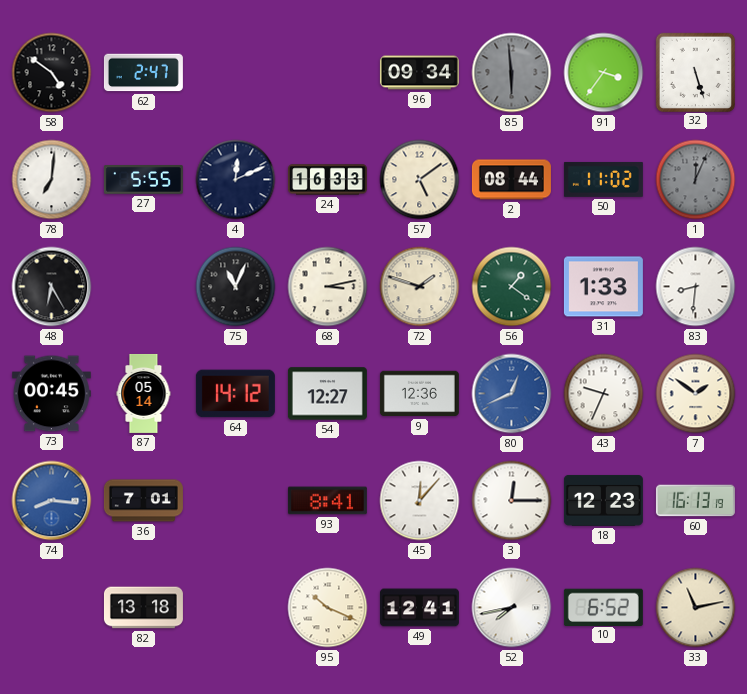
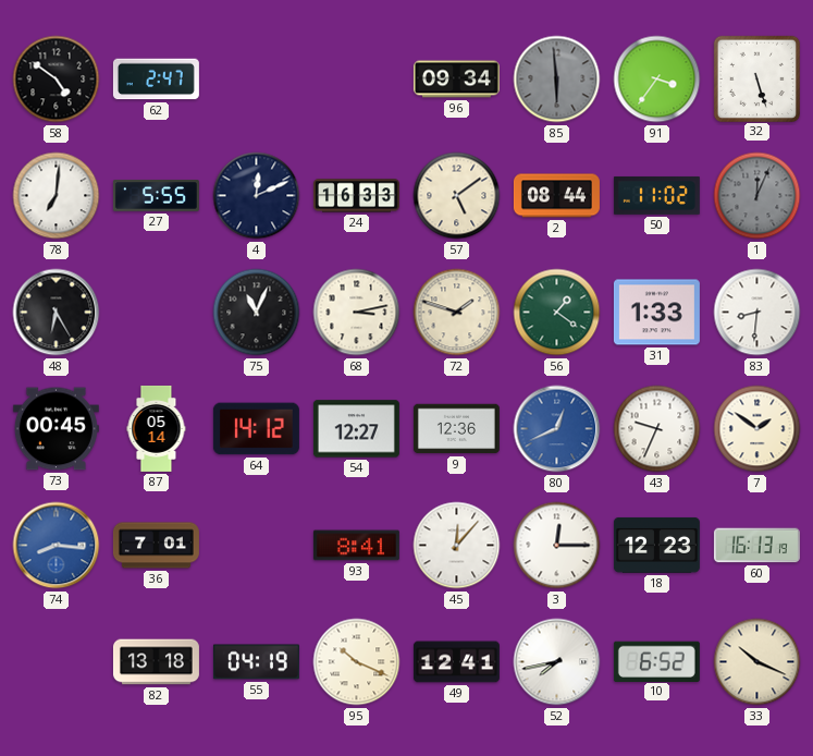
55: none -> 04:19
33: 11:13 -> 10:19
